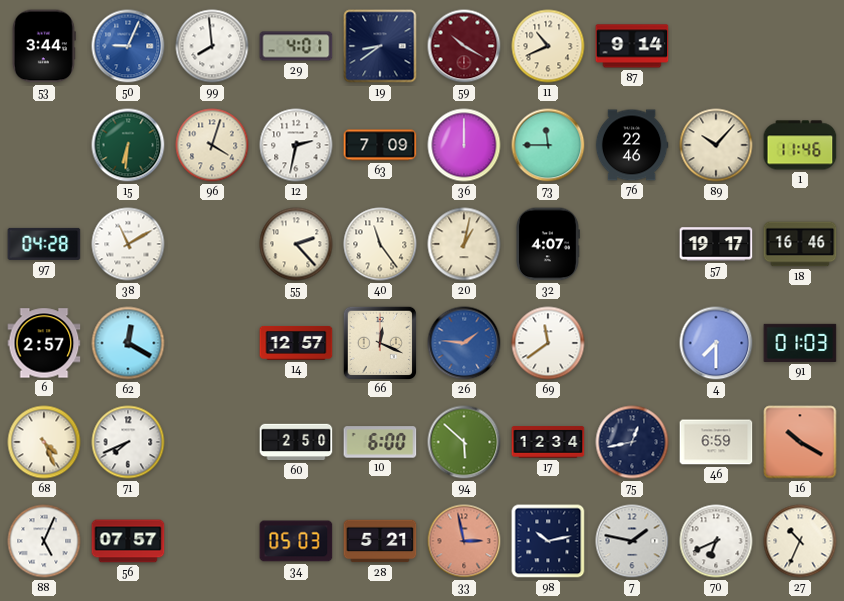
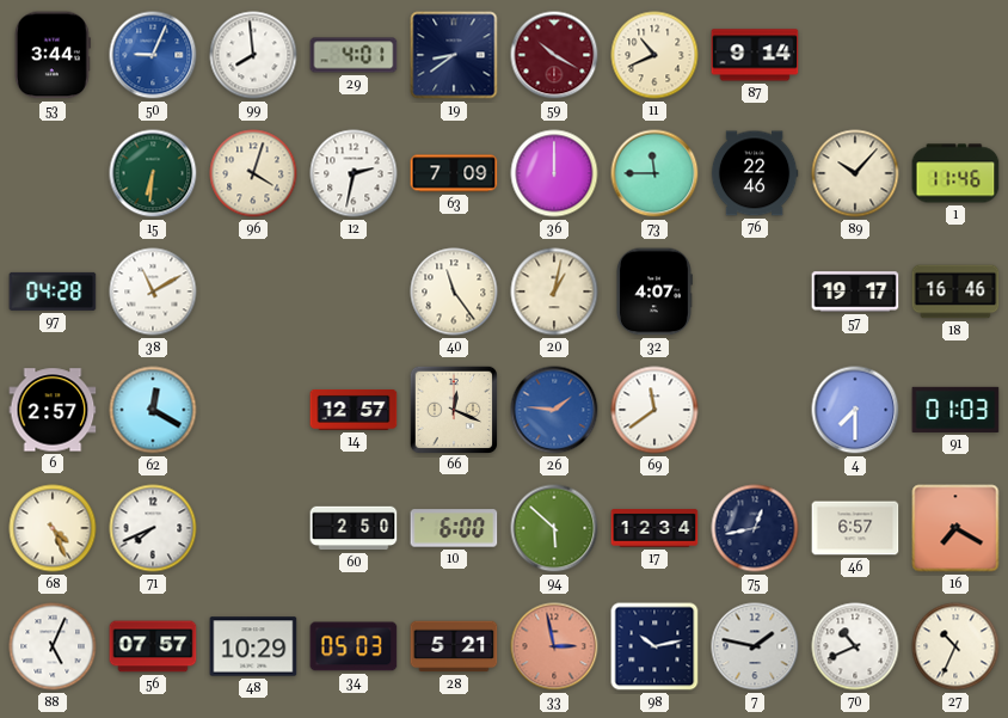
55: 2:23 -> none
46: 6:59 -> 6:57
16: 10:20 -> 7:20
48: none -> 10:29
70: 6:41 -> 10:41
